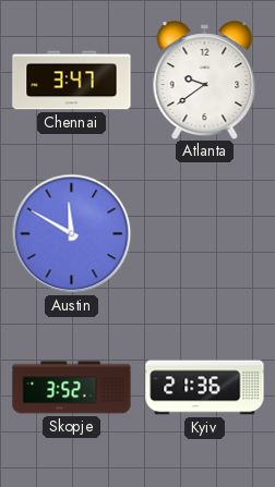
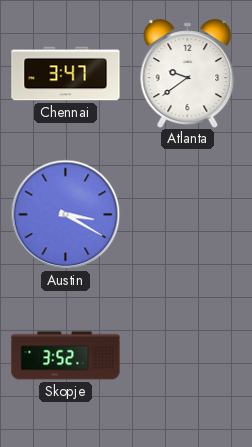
Austin: 11:50 -> 3:20
Kyiv: 21:36 -> none
